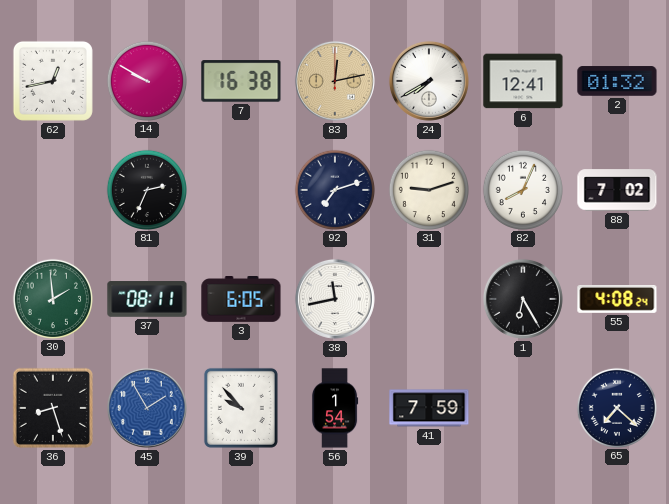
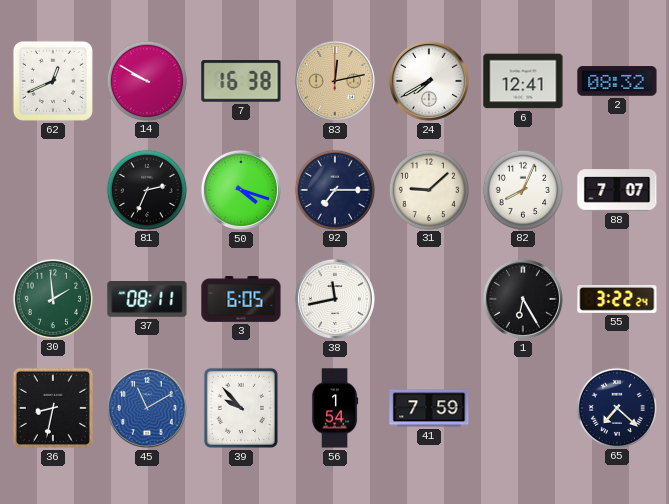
62: 12:43 -> 12:41
2: 01:32 -> 08:32
50: none -> 4:18
92: 7:12 -> 7:15
31: 9:12 -> 9:08
88: 7:02 -> 7:07
55: 4:08 -> 3:22
36: 8:27 -> 8:32
45: 1:55 -> 11:10
